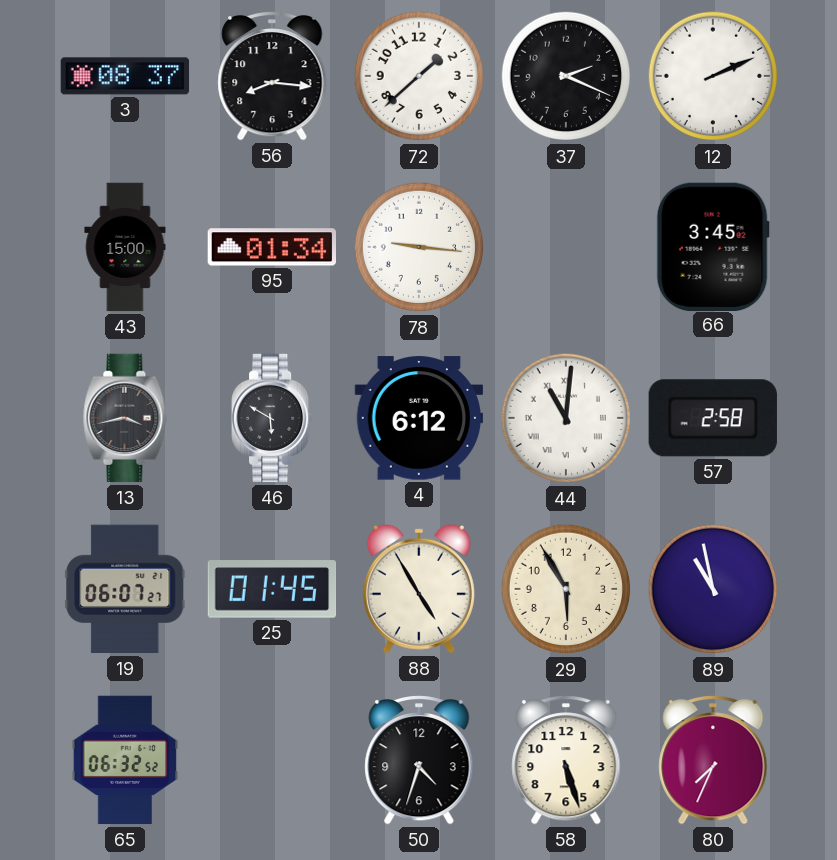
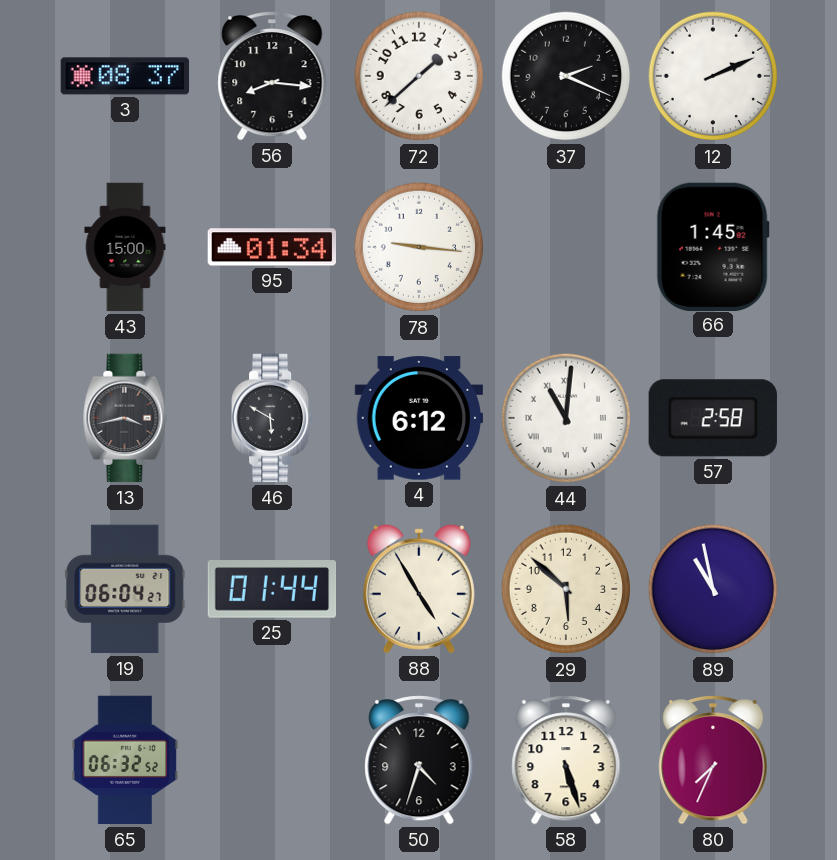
66: 3:45 -> 1:45
19: 06:07 -> 06:04
25: 01:45 -> 01:44
29: 5:55 -> 5:52
